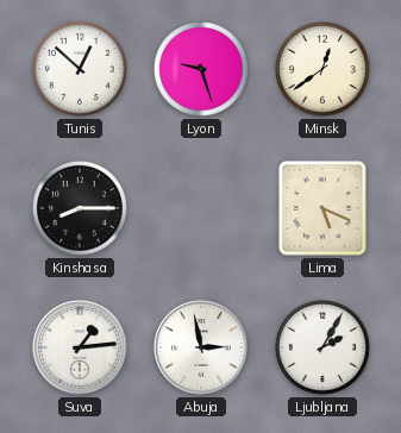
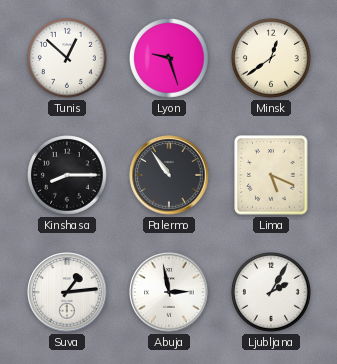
Palermo: none -> 10:54
